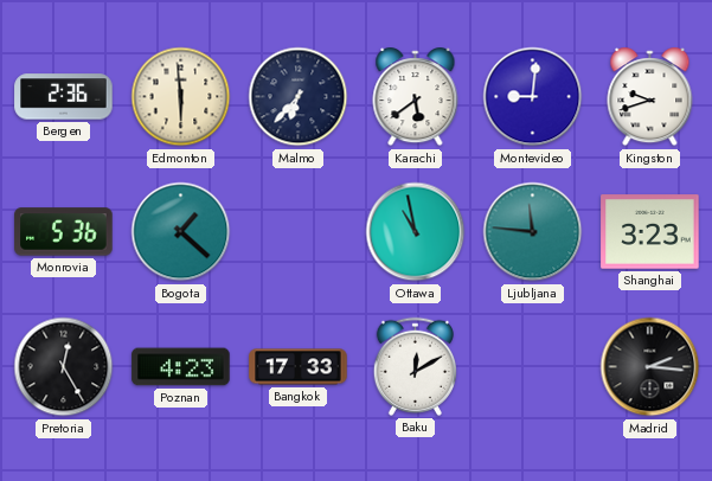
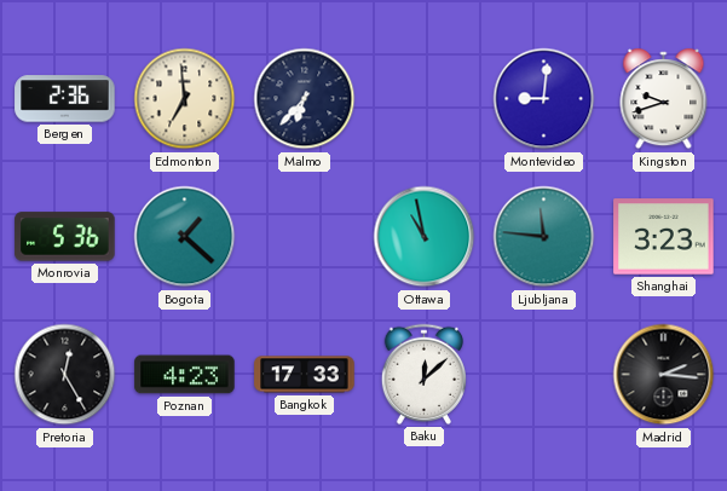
Edmonton: 5:59 -> 6:59
Karachi: 5:39 -> none
Baku: 12:10 -> 12:08
